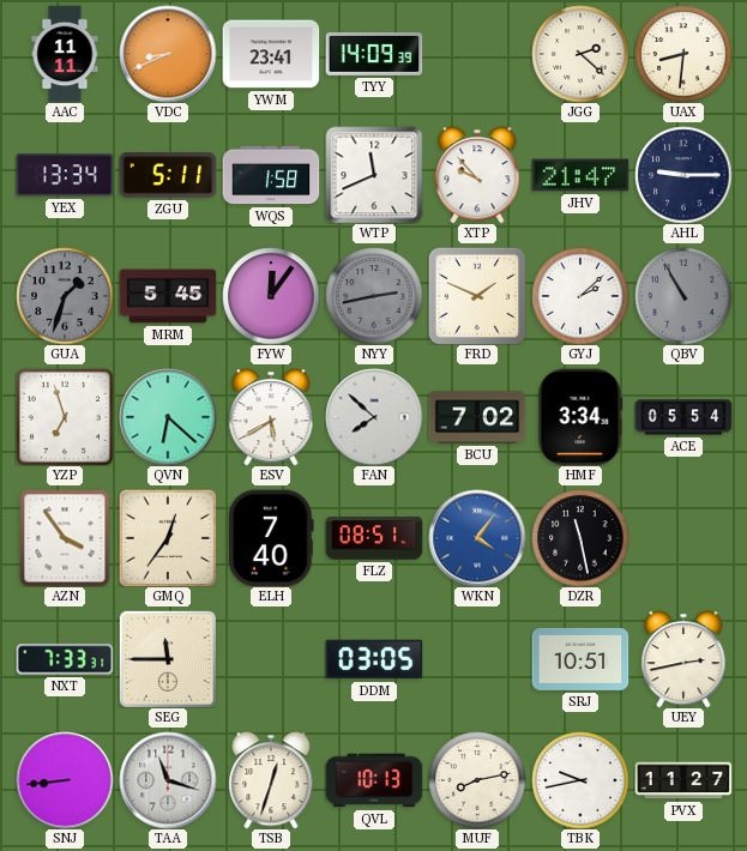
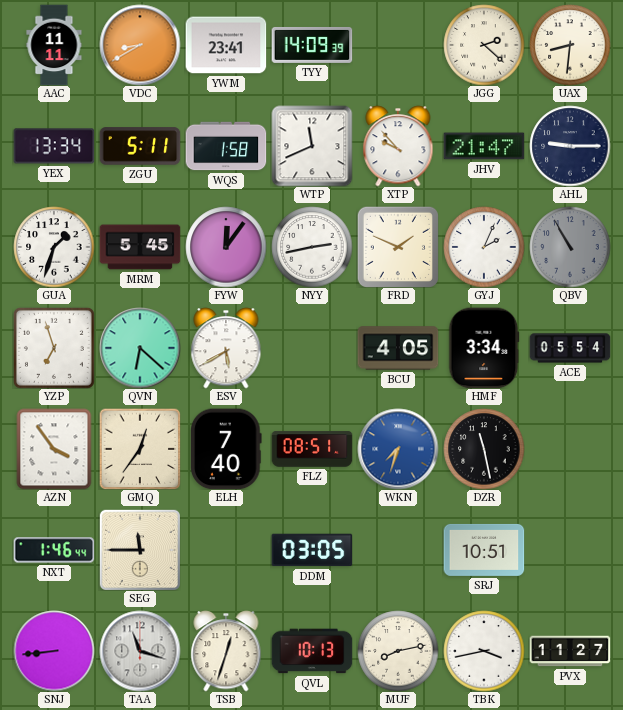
VDC: 8:41 -> 8:40
GUA dial: grey -> white
NYY dial: grey -> white
GYJ: 2:08 -> 2:04
FAN: 7:52 -> none
BCU: 7:02 -> 4:05
WKN: 4:06 -> 7:33
NXT: 7:33 -> 1:46
UEY: 2:43 -> none
TBK: 9:43 -> 3:43
